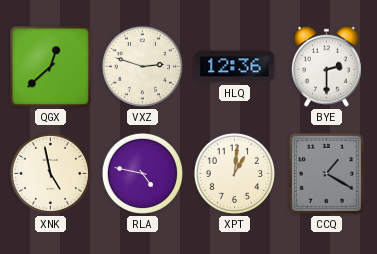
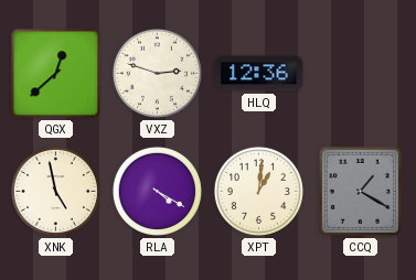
BYE: 2:30 -> none
RLA: 4:47 -> 4:20
